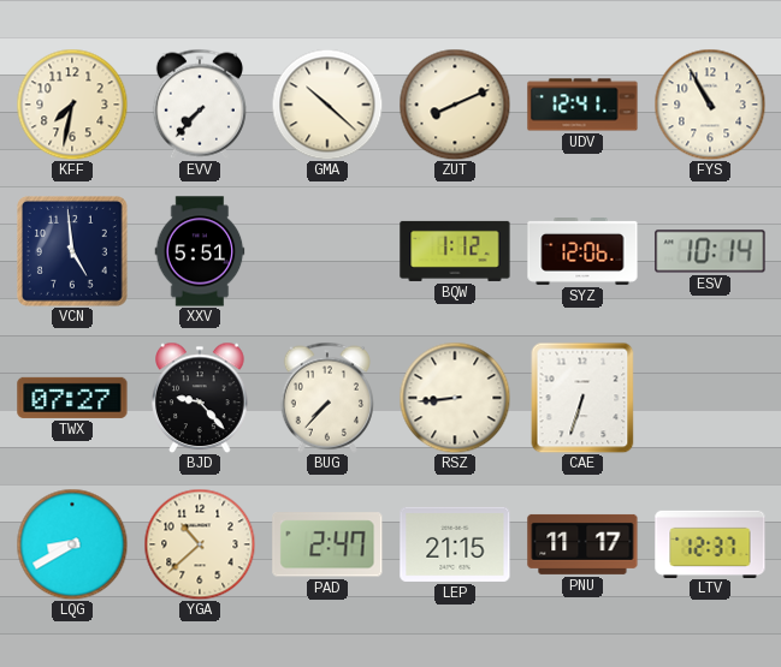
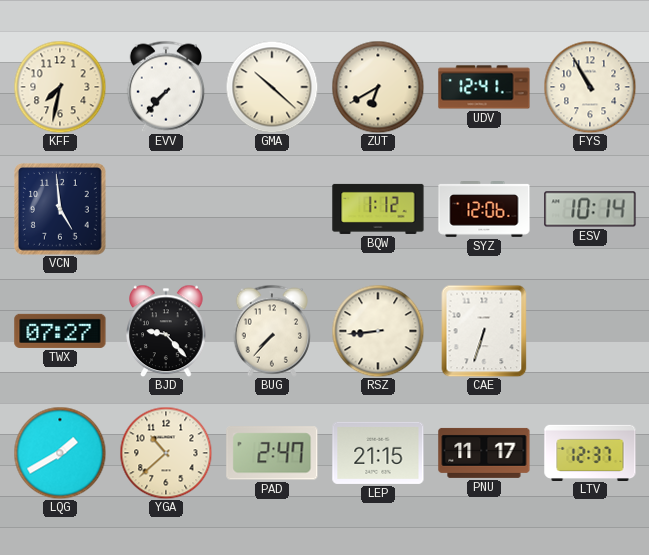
ZUT: 8:11 -> 6:40
XXV: 5:51 -> none
LQG: 8:40 -> 1:40
